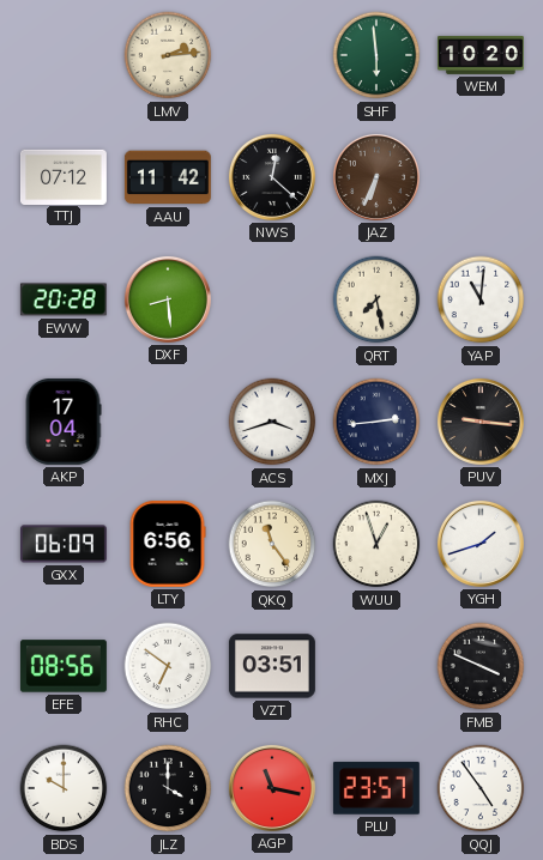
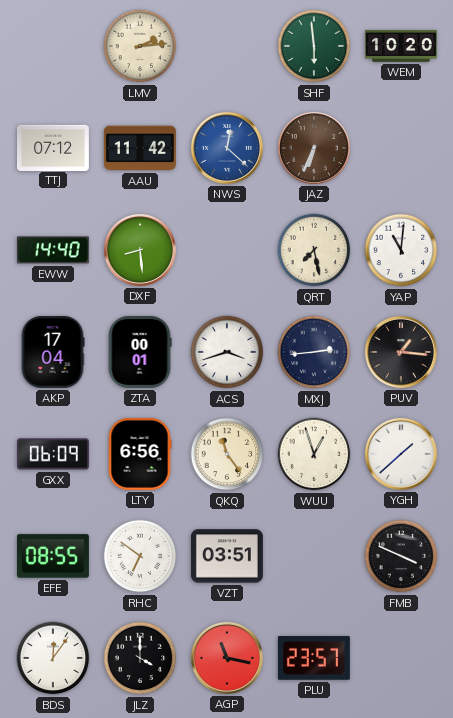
NWS dial: black -> blue
EWW: 20:28 -> 14:40
ZTA: none -> 00:01
PUV: 9:16 -> 1:16
YGH: 1:42 -> 1:38
EFE: 08:56 -> 08:55
BDS: 10:00 -> 12:06
QQJ: 4:54 -> none
